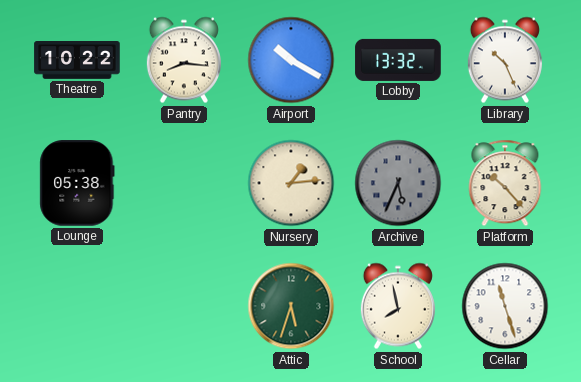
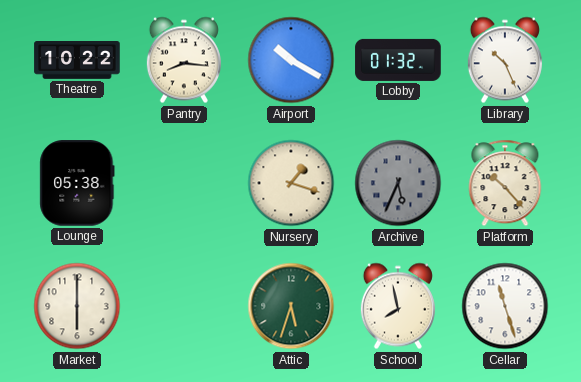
Lobby: 13:32 -> 01:32
Nursery: 1:14 -> 1:18
Market: none -> 6:00
